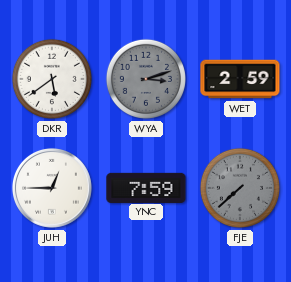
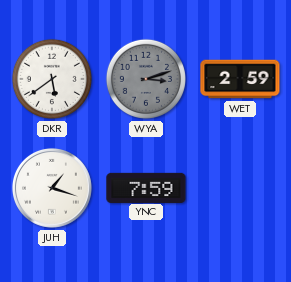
JUH: 12:45 -> 1:18
FJE: 7:38 -> none
